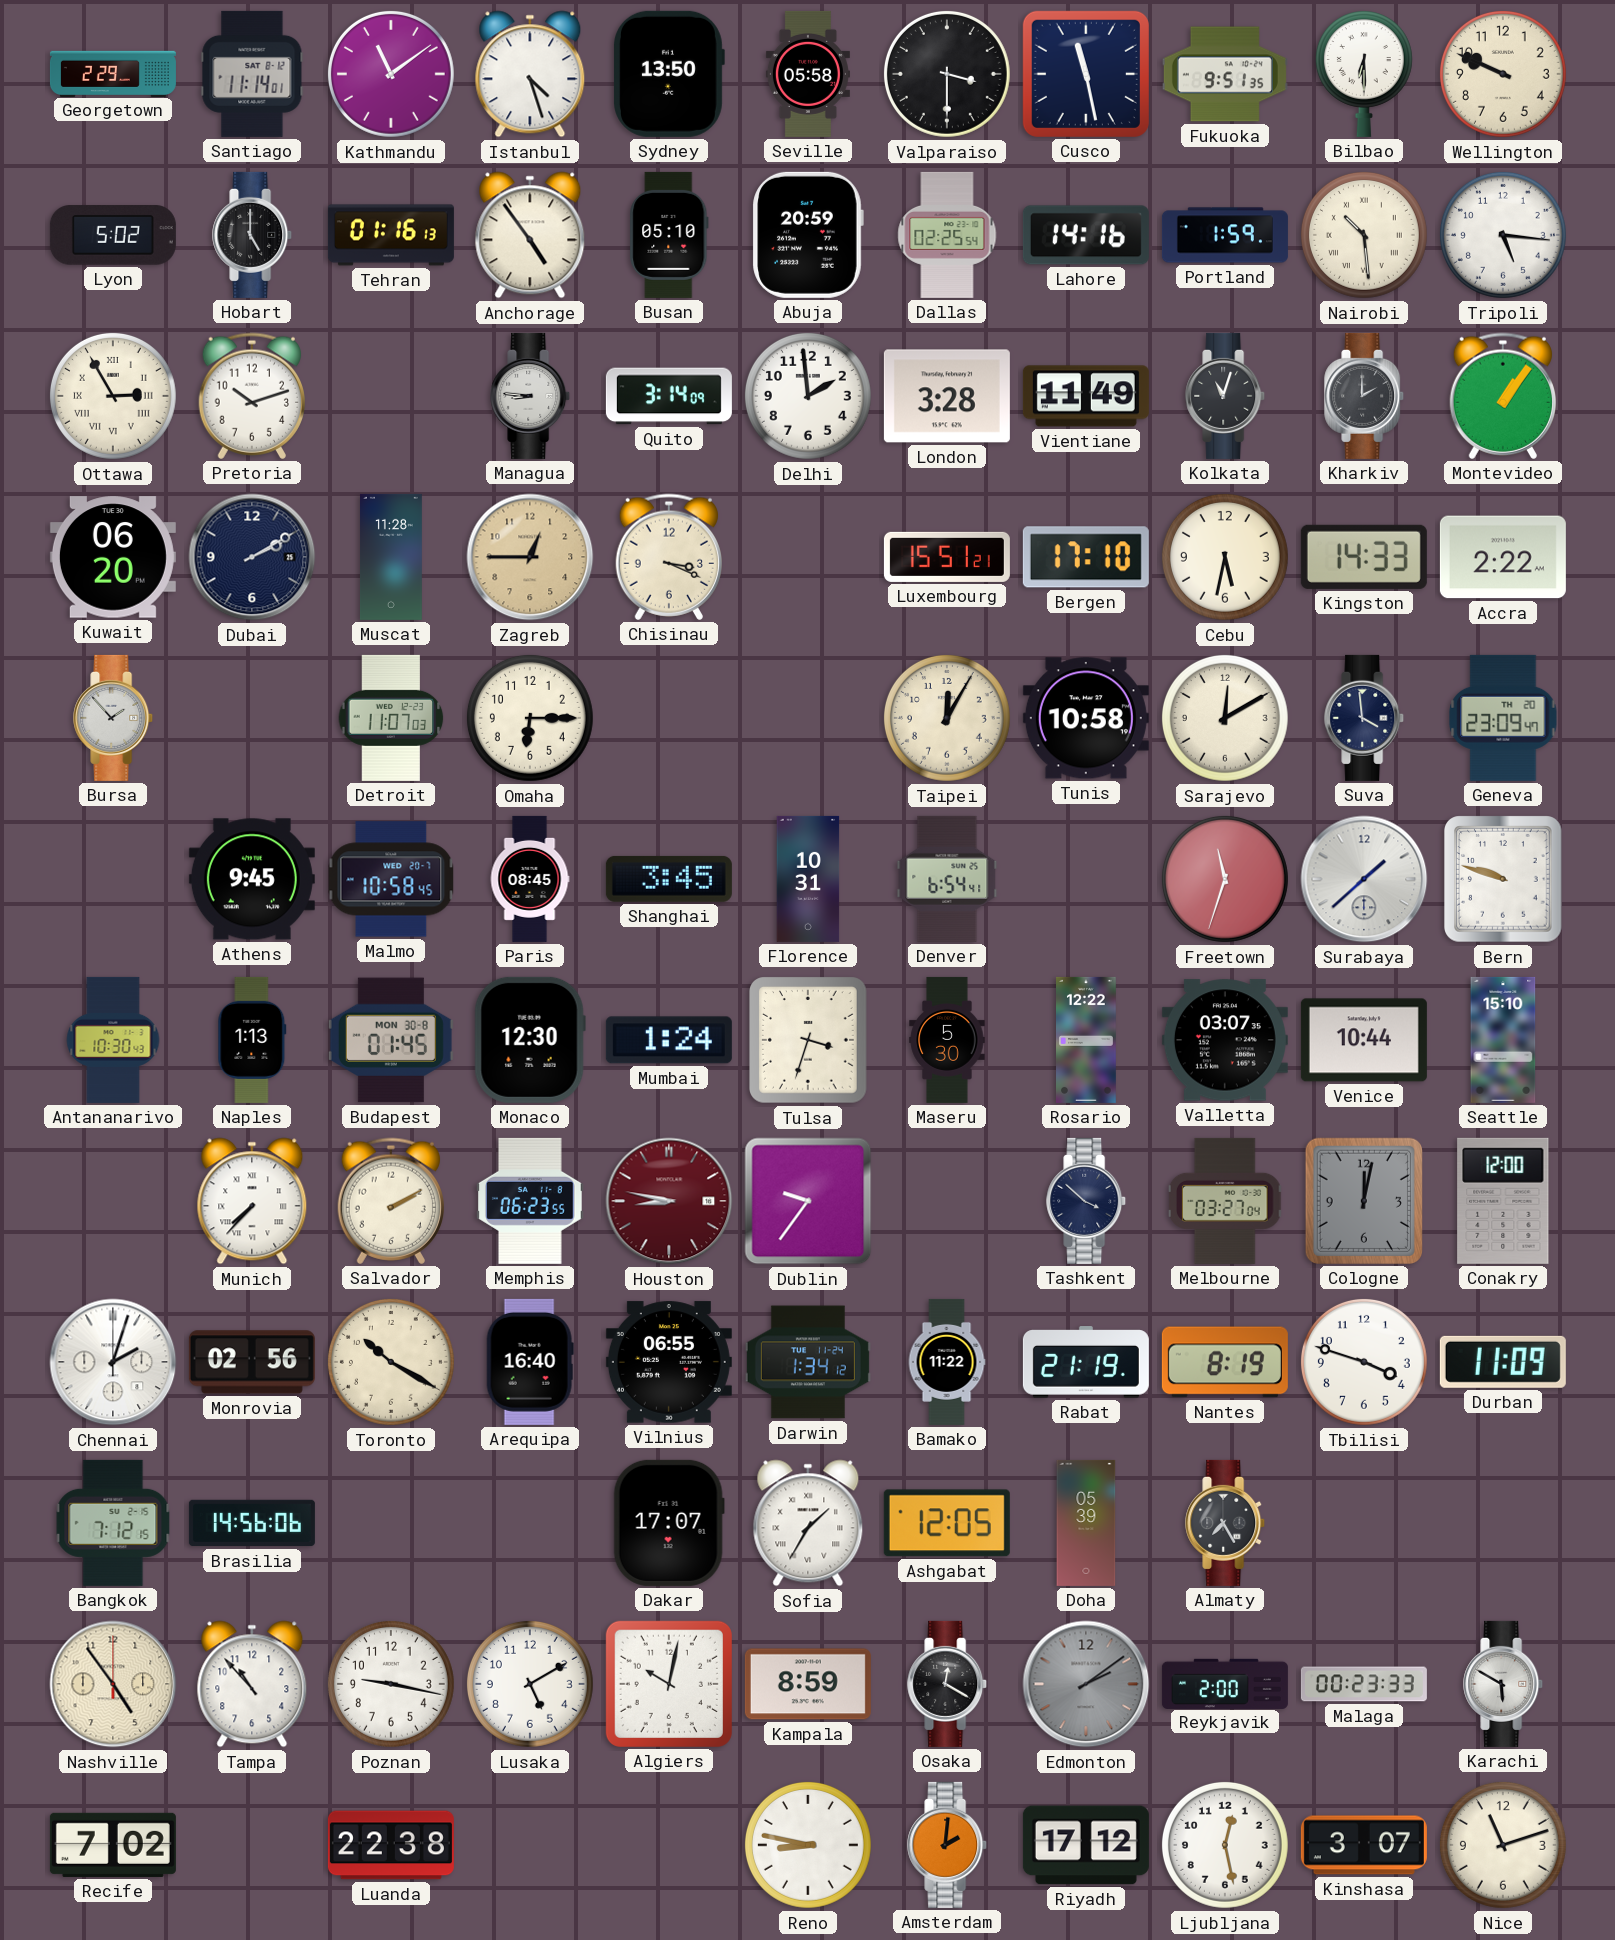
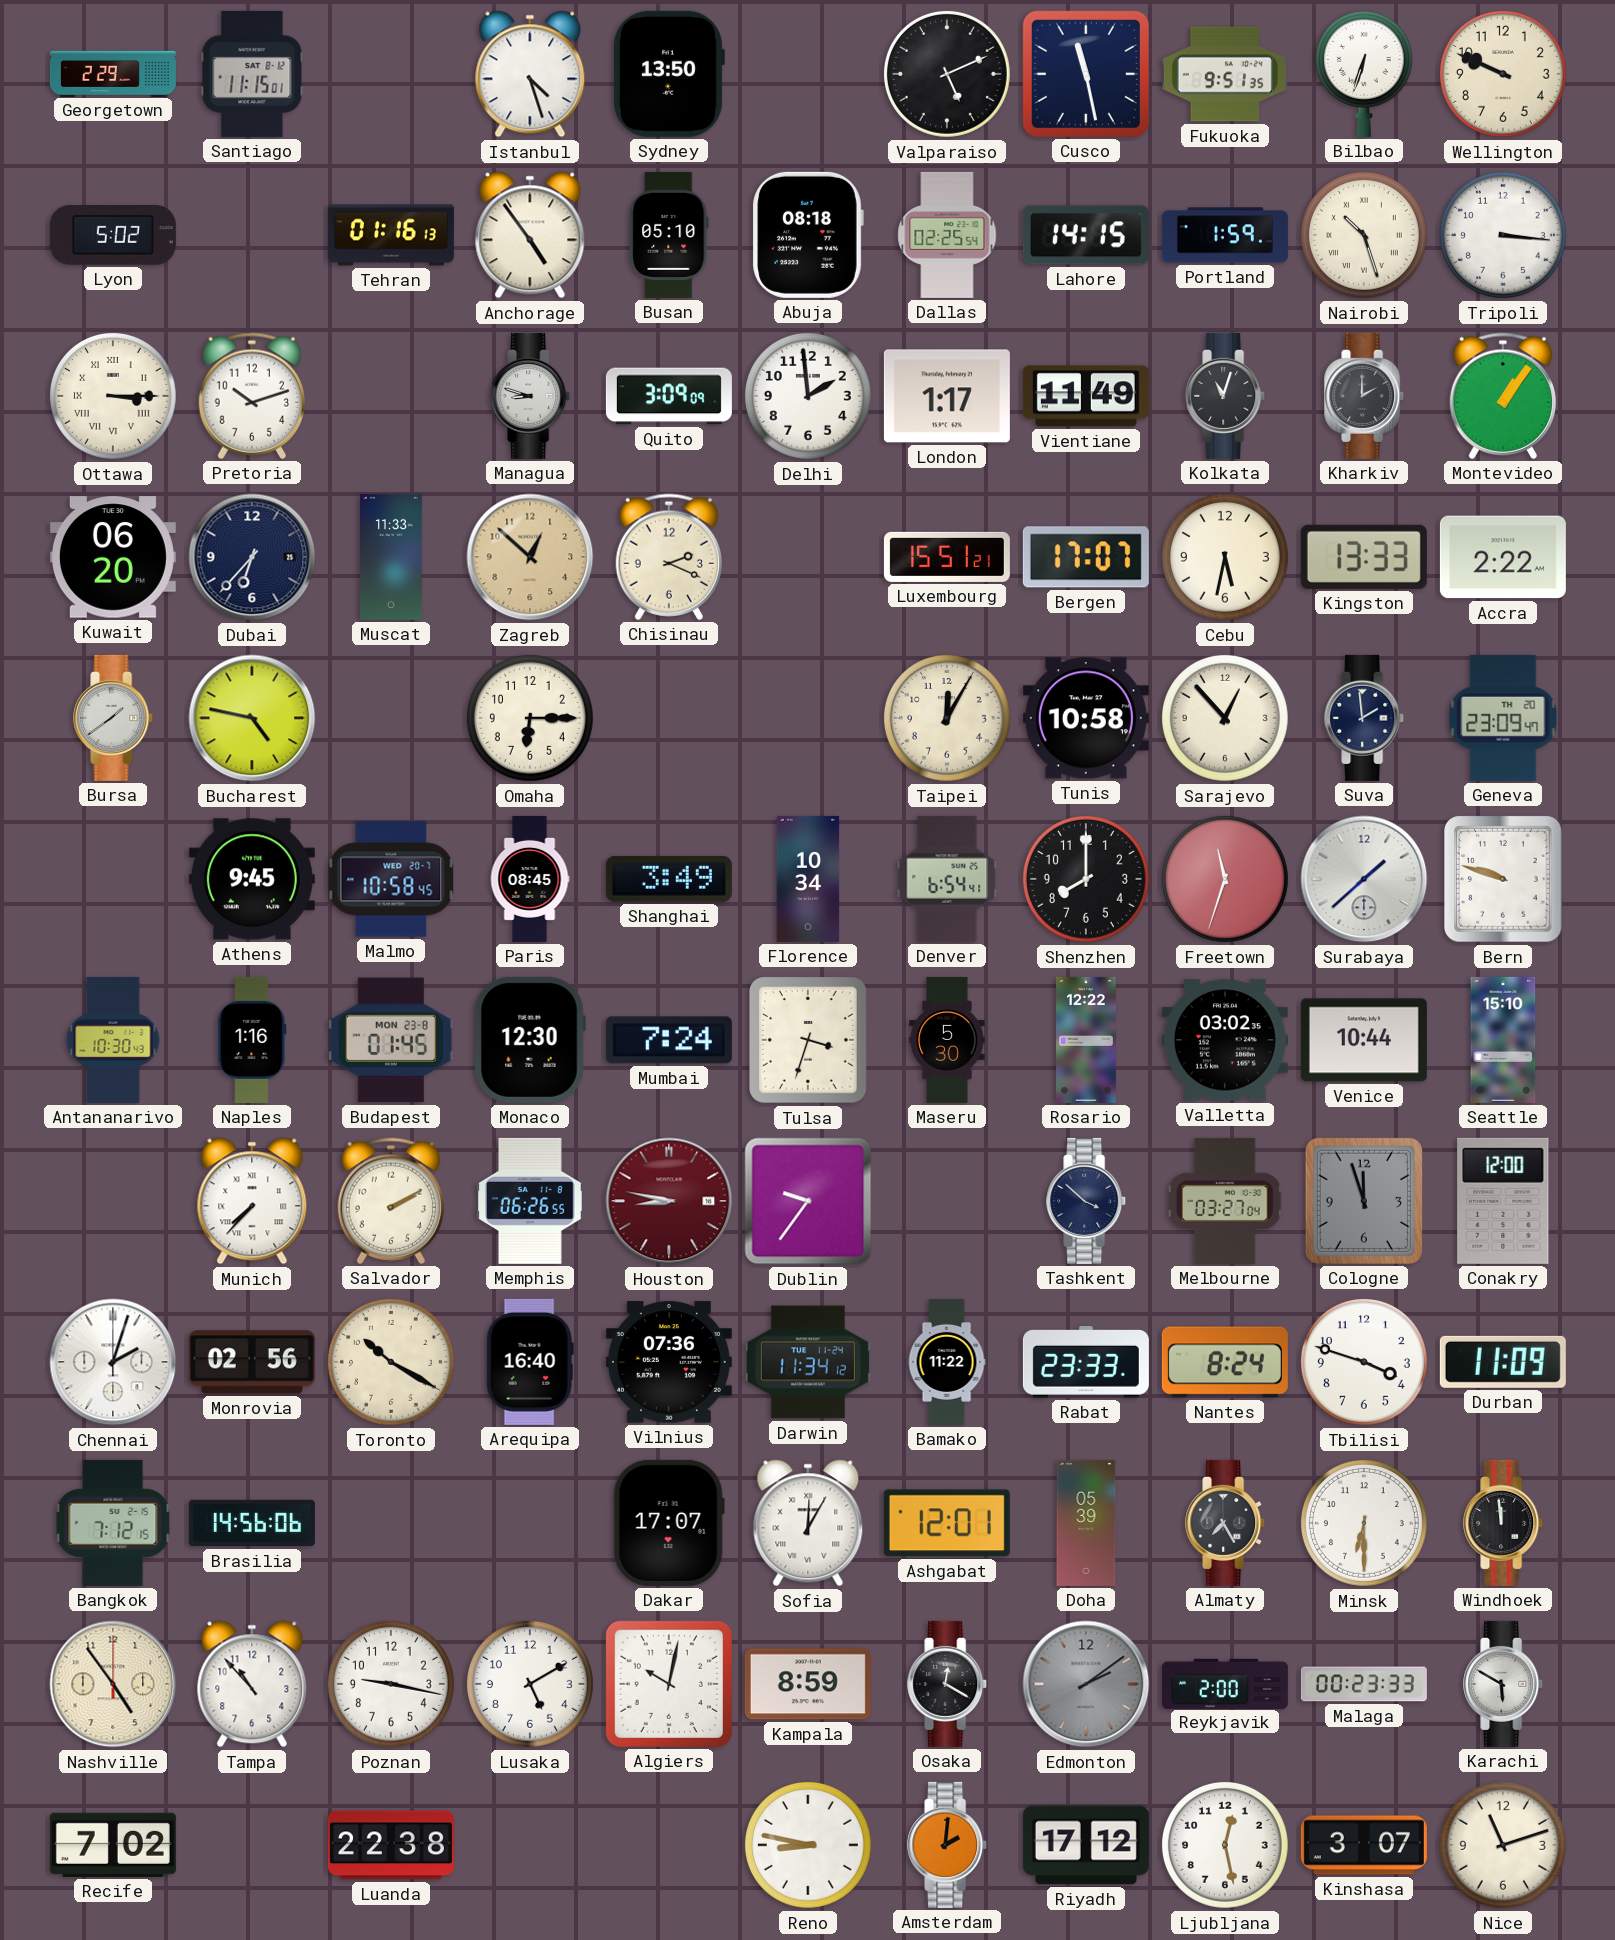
Santiago: 11:14 -> 11:15
Kathmandu: 11:09 -> none
Seville: 05:58 -> none
Valparaiso: 3:30 -> 5:11
Bilbao: 6:30 -> 6:33
Hobart: 5:00 -> none
Abuja: 20:59 -> 08:18
Lahore: 14:16 -> 14:15
Nairobi: 10:29 -> 10:27
Tripoli: 5:16 -> 3:16
Ottawa: 2:55 -> 3:15
Managua: 8:46 -> 8:48
Quito: 3:14 -> 3:09
London: 3:28 -> 1:17
Dubai: 2:10 -> 6:37
Muscat: 11:28 -> 11:33
Zagreb: 12:45 -> 12:52
Chisinau: 3:19 -> 2:19
Bergen: 17:10 -> 17:07
Kingston: 14:33 -> 13:33
Bursa: 1:53 -> 1:39
Bucharest: none -> 4:47
Detroit: 11:07 -> none
Sarajevo: 12:10 -> 12:53
Suva: 3:59 -> 1:59
Shanghai: 3:45 -> 3:49
Florence: 10:31 -> 10:34
Shenzhen: none -> 8:00
Naples: 1:13 -> 1:16
Budapest date: MON 30-8 -> MON 23-8
Mumbai: 1:24 -> 7:24
Valletta: 03:07 -> 03:02
Memphis: 06:23 -> 06:26
Cologne: 12:02 -> 11:57
Vilnius: 06:55 -> 07:36
Darwin: 1:34 -> 11:34
Rabat: 21:19 -> 23:33
Nantes: 8:19 -> 8:24
Sofia: 1:35 -> 12:05
Ashgabat: 12:05 -> 12:01
Minsk: none -> 6:30
Windhoek: none -> 11:59
